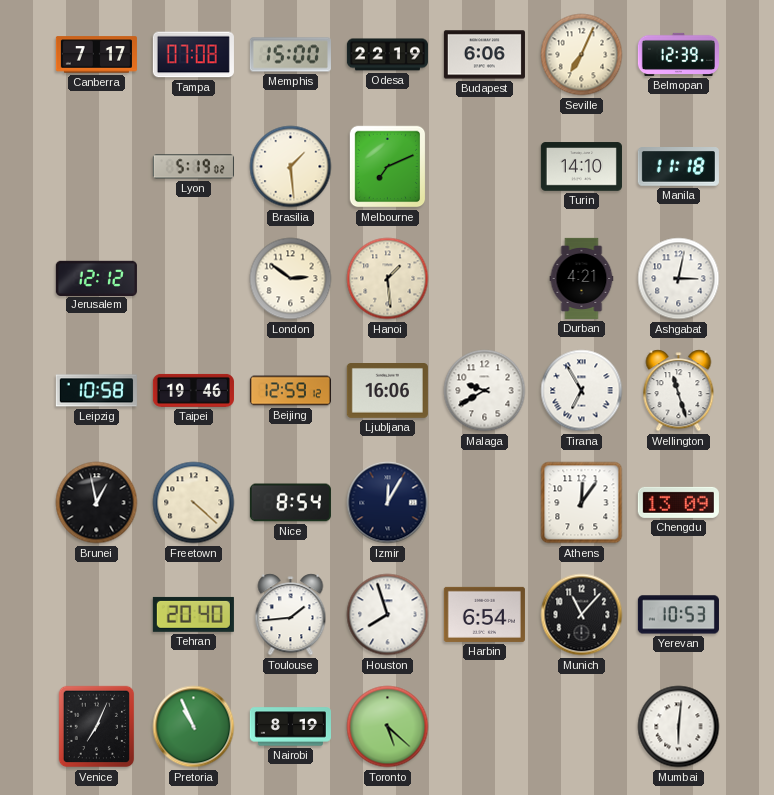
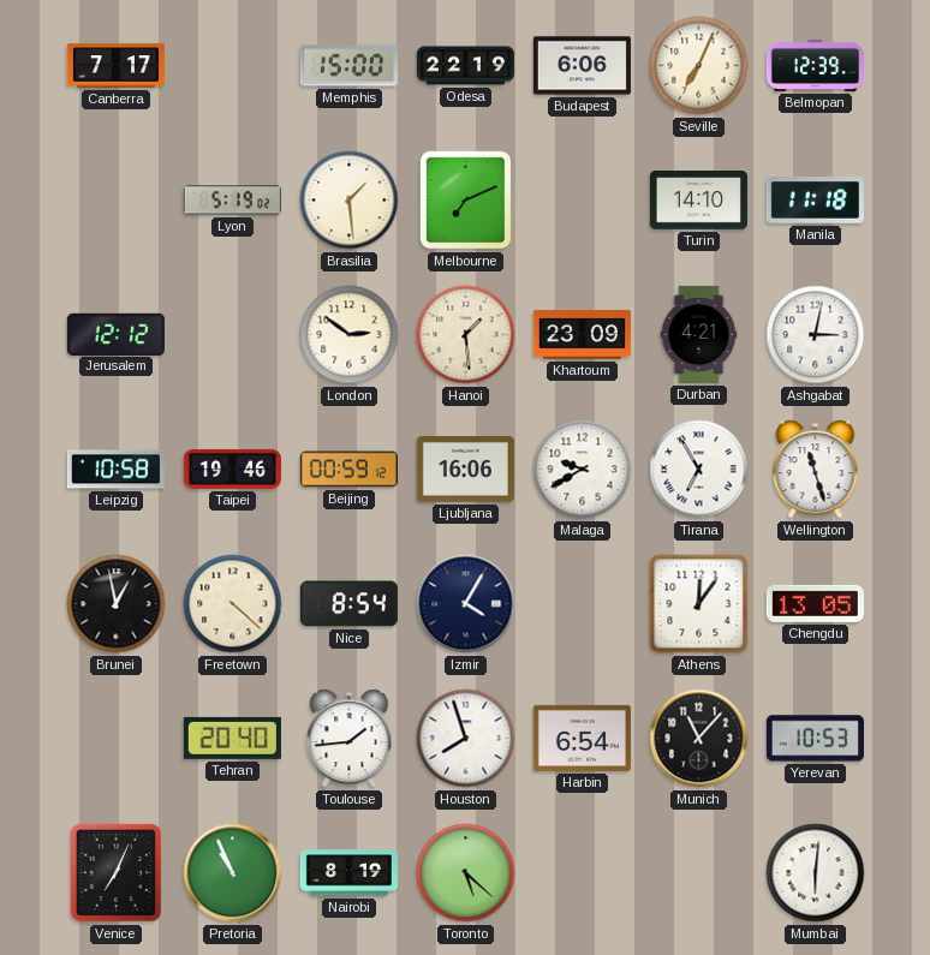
Tampa: 07:08 -> none
Khartoum: none -> 23:09
Beijing: 12:59 -> 00:59
Izmir: 12:05 -> 4:05
Chengdu: 13:09 -> 13:05
